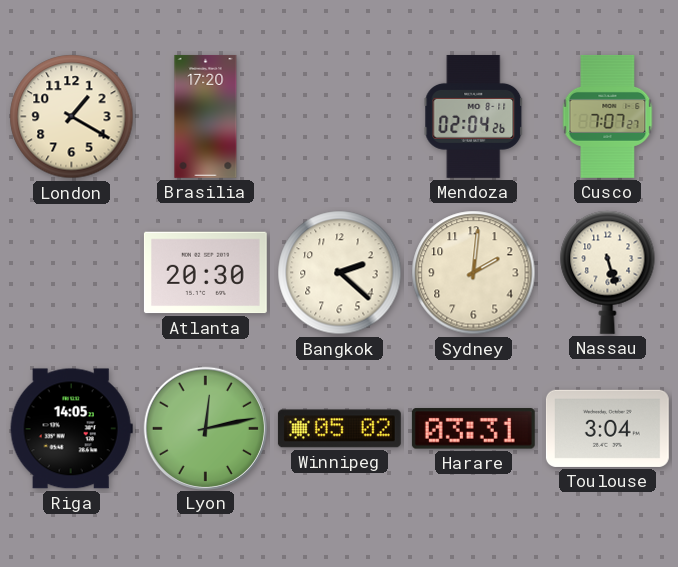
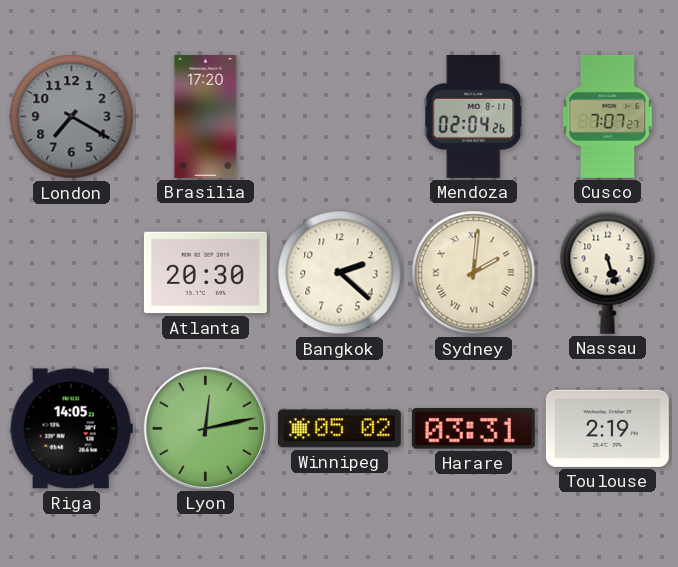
London: 1:20 -> 7:20
London dial: cream -> grey
Sydney numerals: Arabic -> Roman
Toulouse: 3:04 -> 2:19
